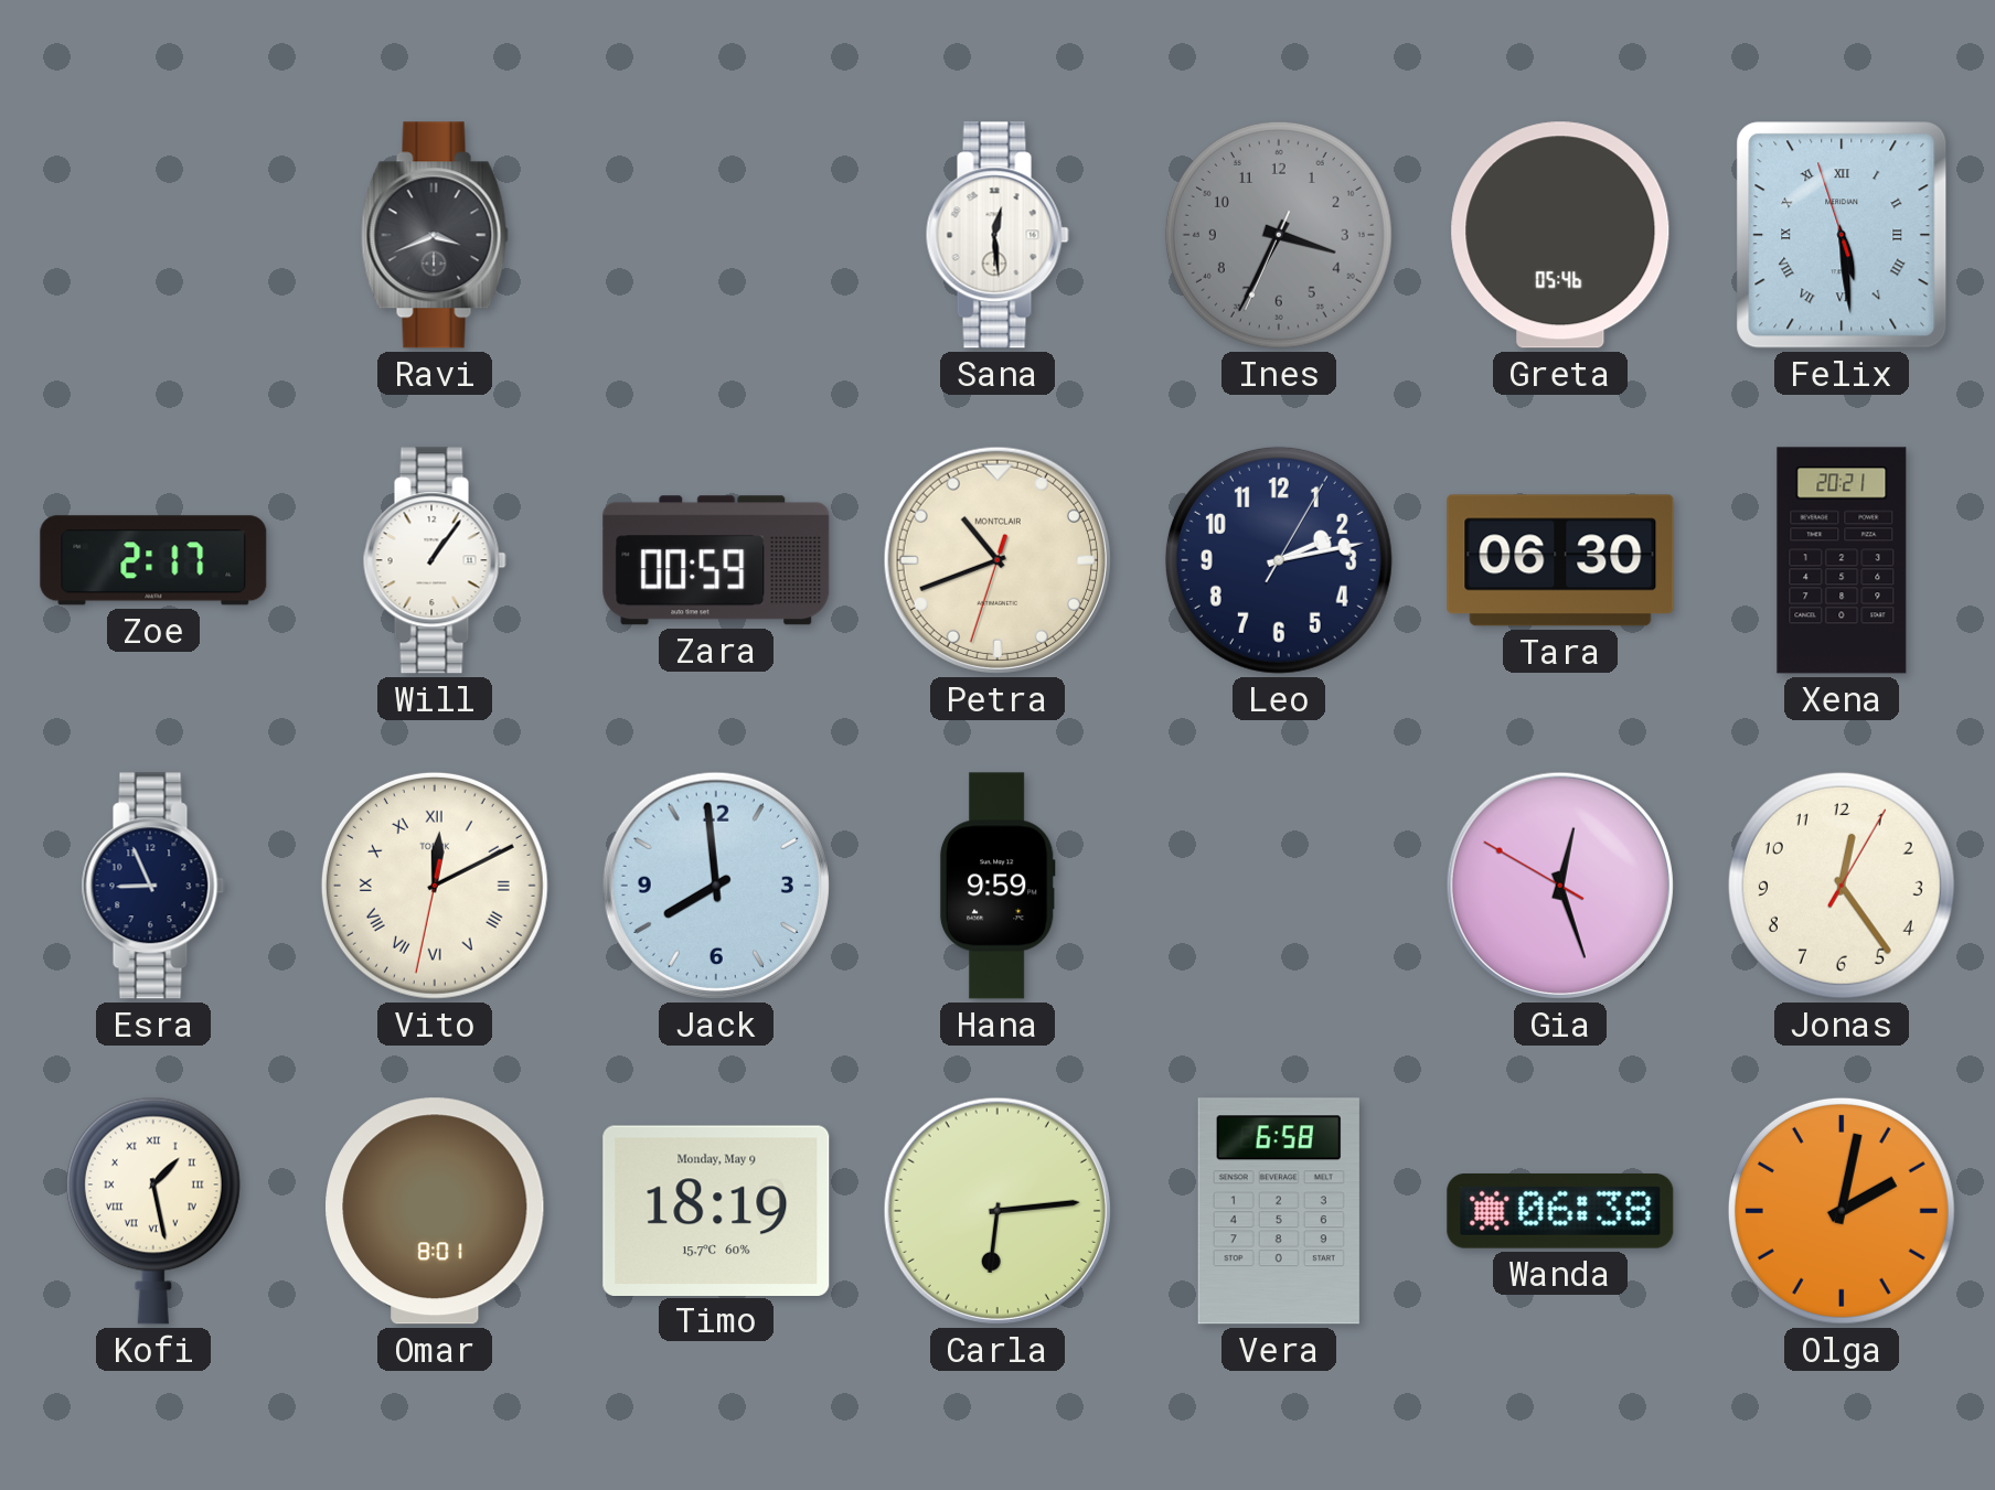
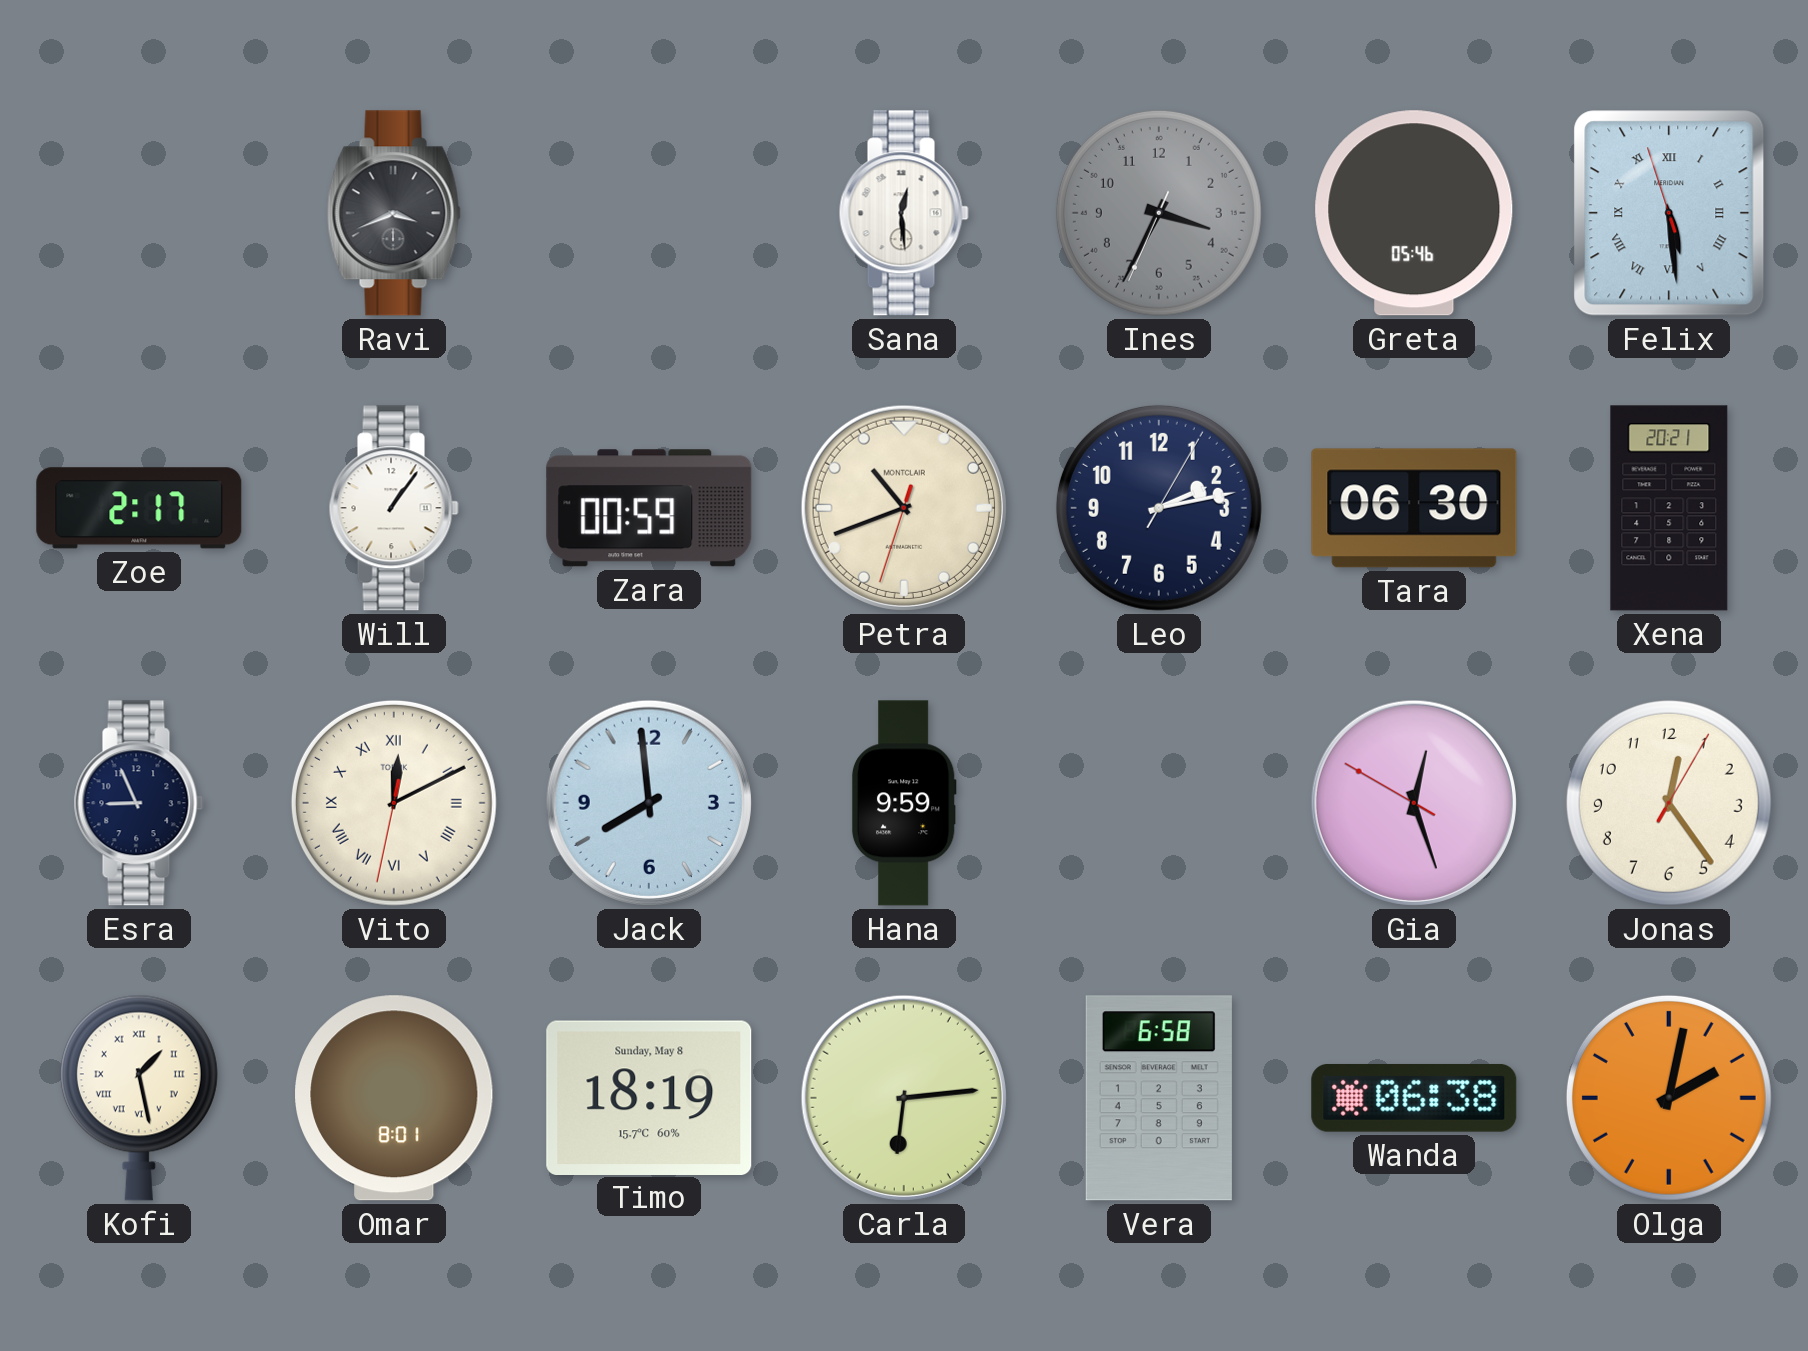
Timo date: Monday, May 9 -> Sunday, May 8
